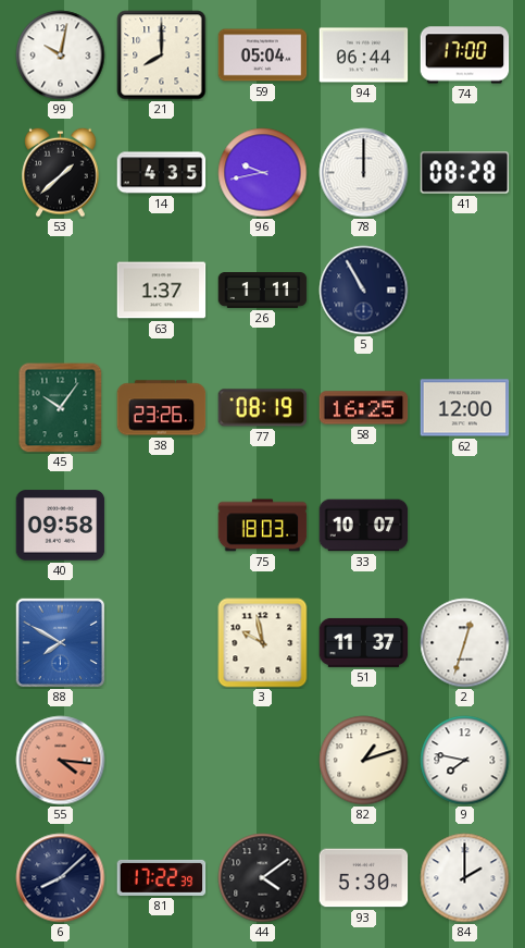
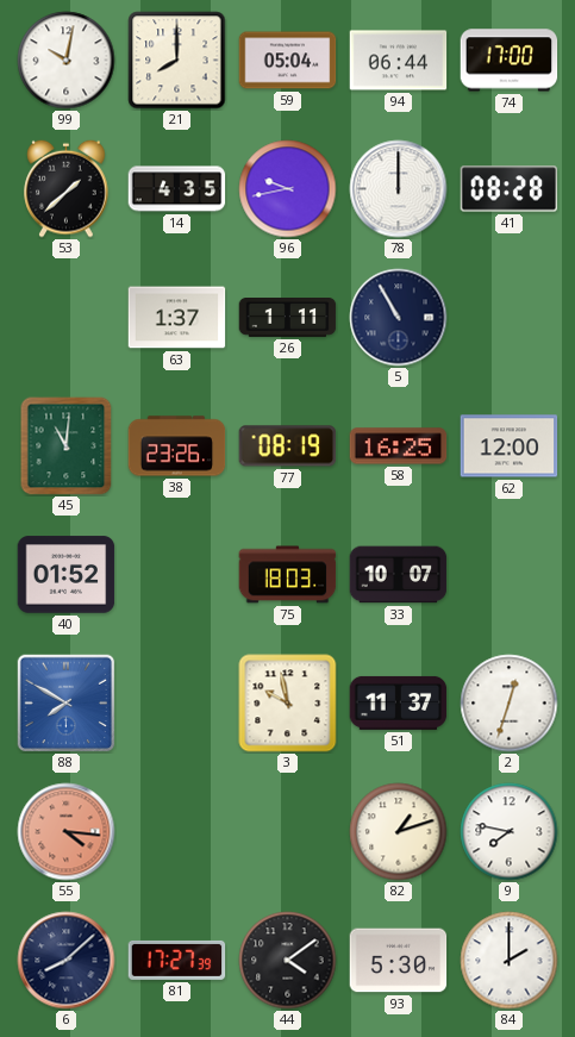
45: 10:06 -> 11:01
40: 09:58 -> 01:52
81: 17:22 -> 17:27
